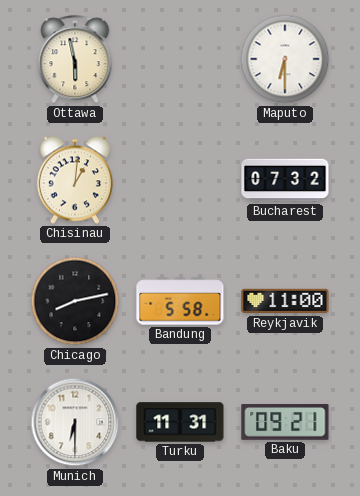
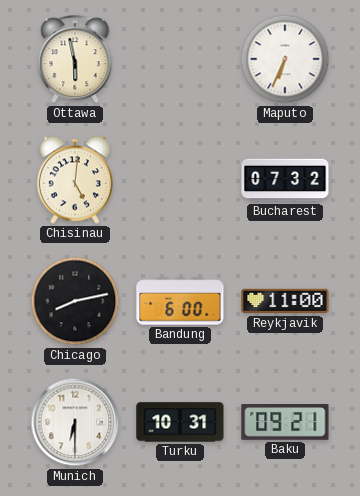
Maputo: 6:30 -> 6:34
Chisinau: 1:01 -> 5:01
Bandung: 5:58 -> 6:00
Turku: 11:31 -> 10:31
